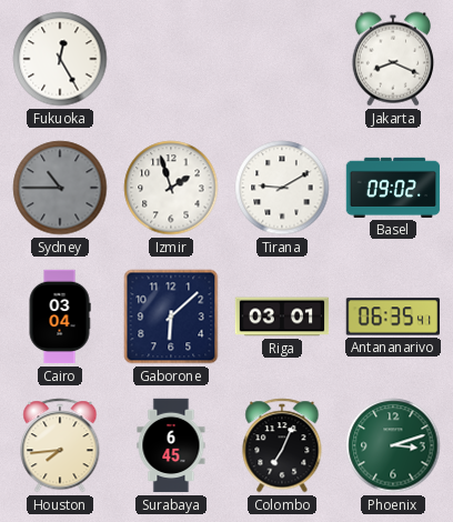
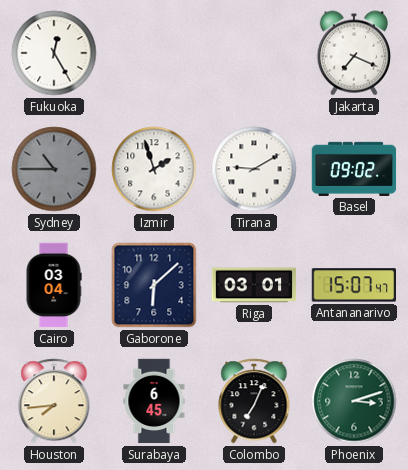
Jakarta: 8:19 -> 7:19
Antananarivo: 06:35 -> 15:07
